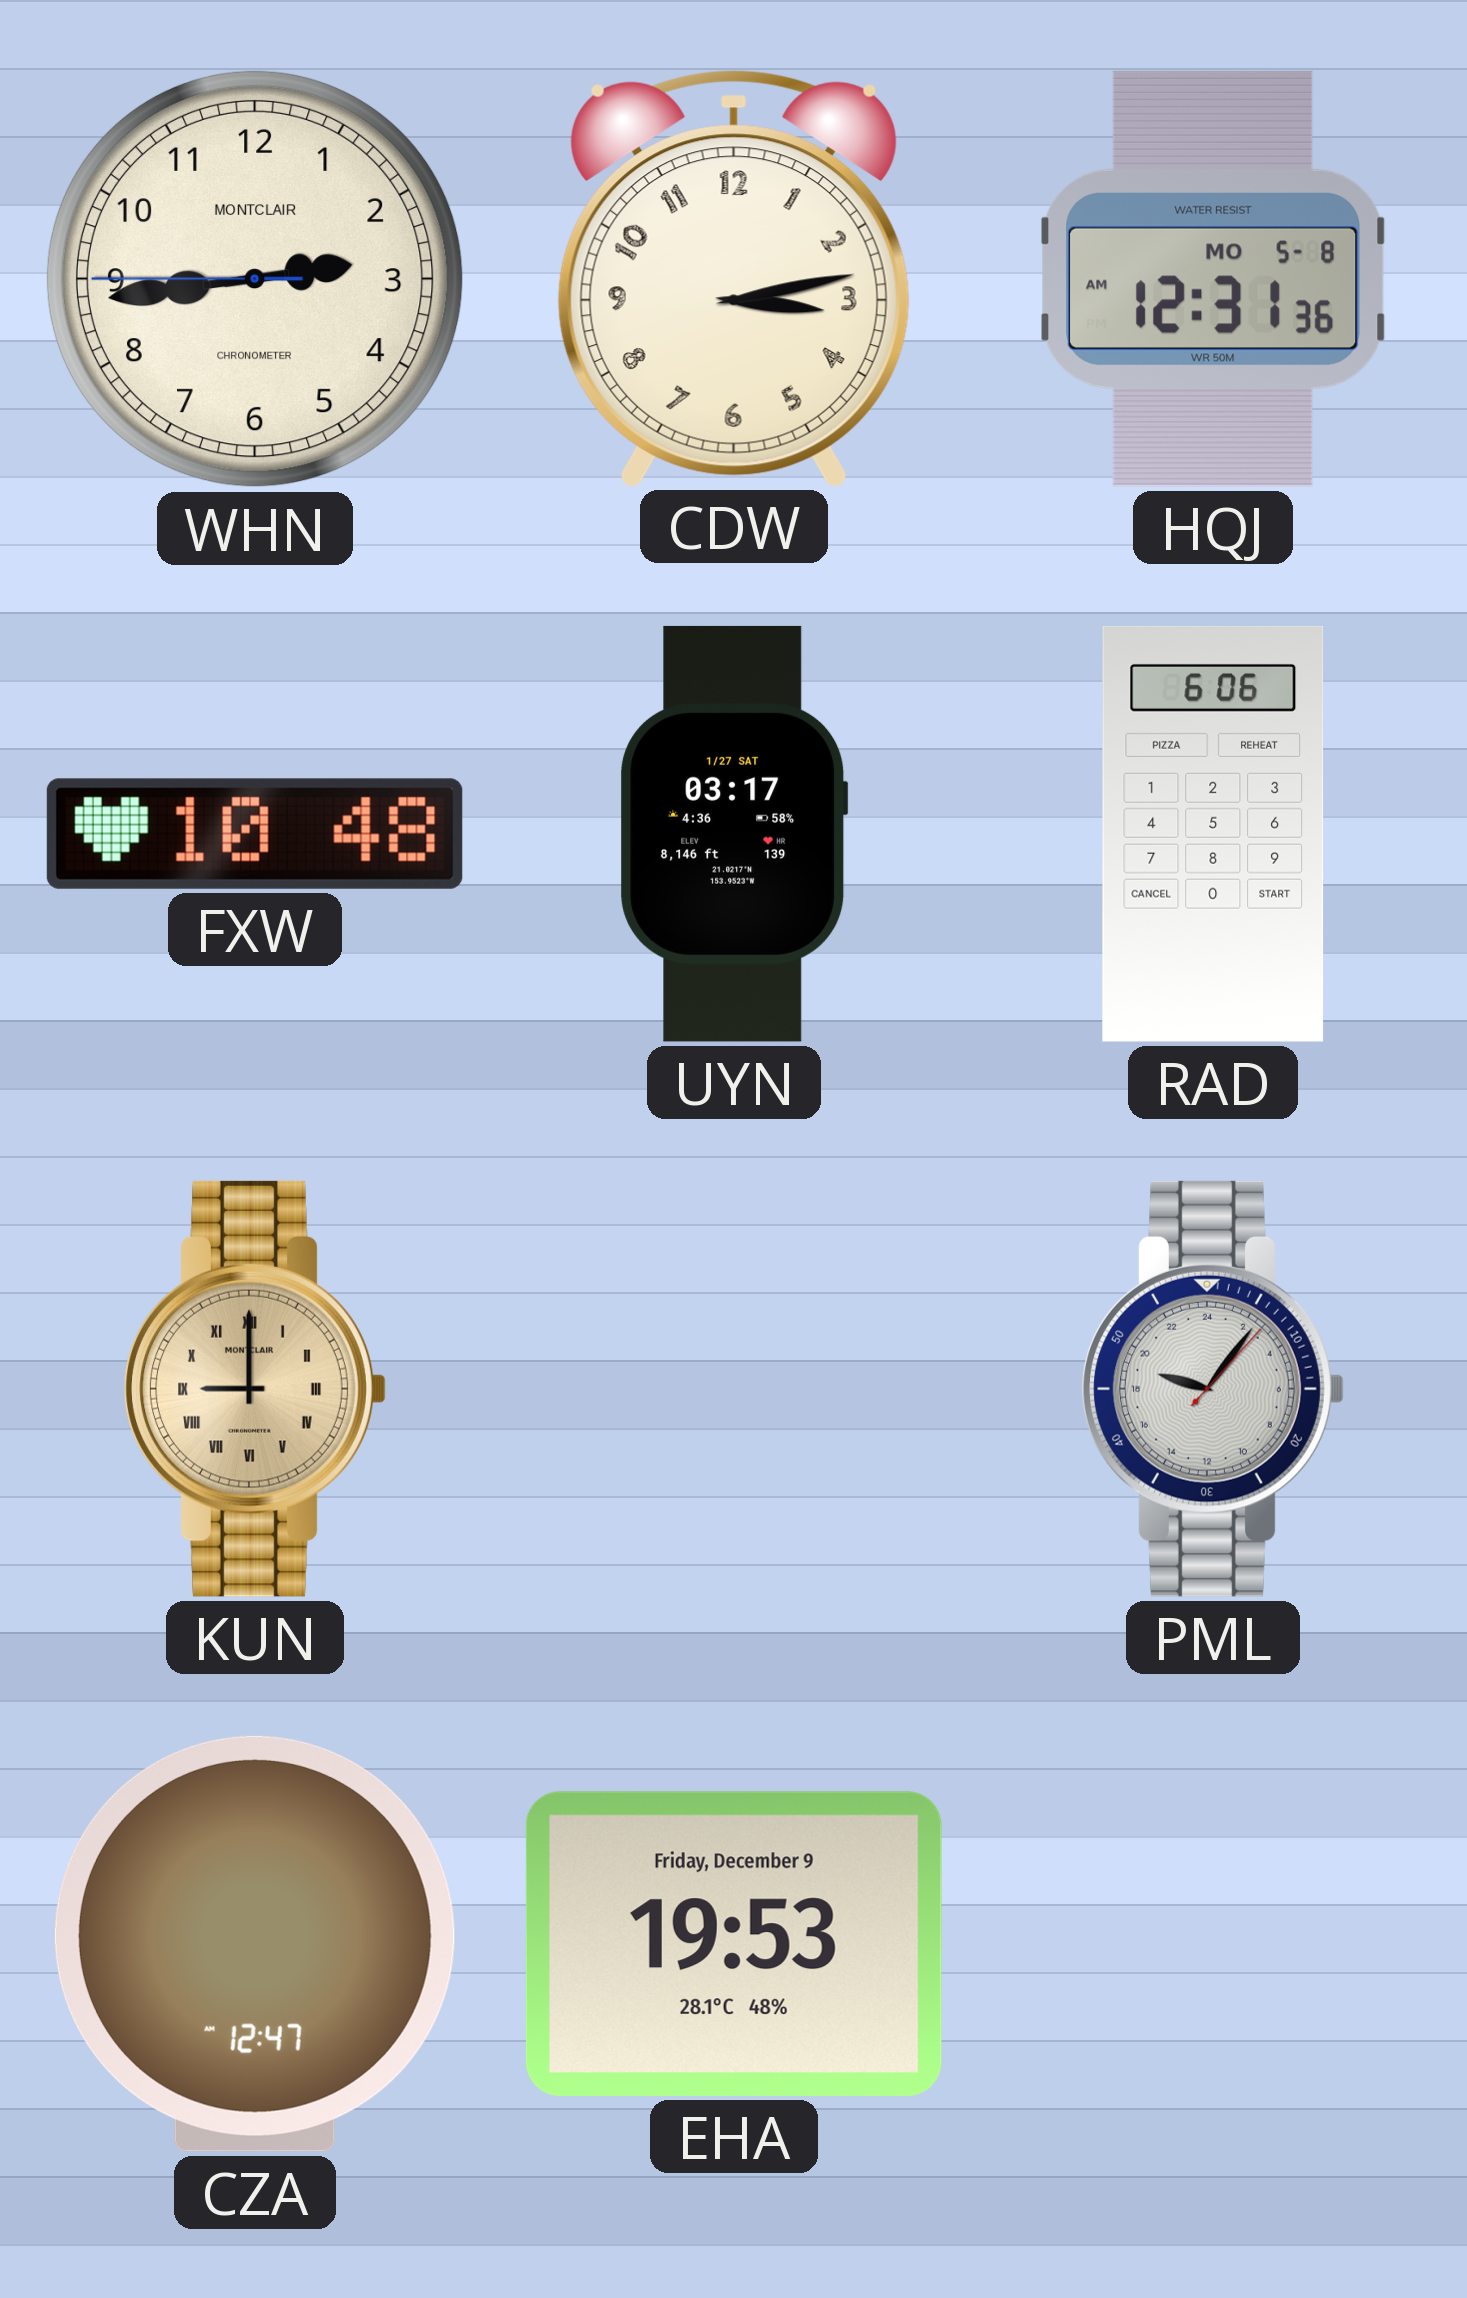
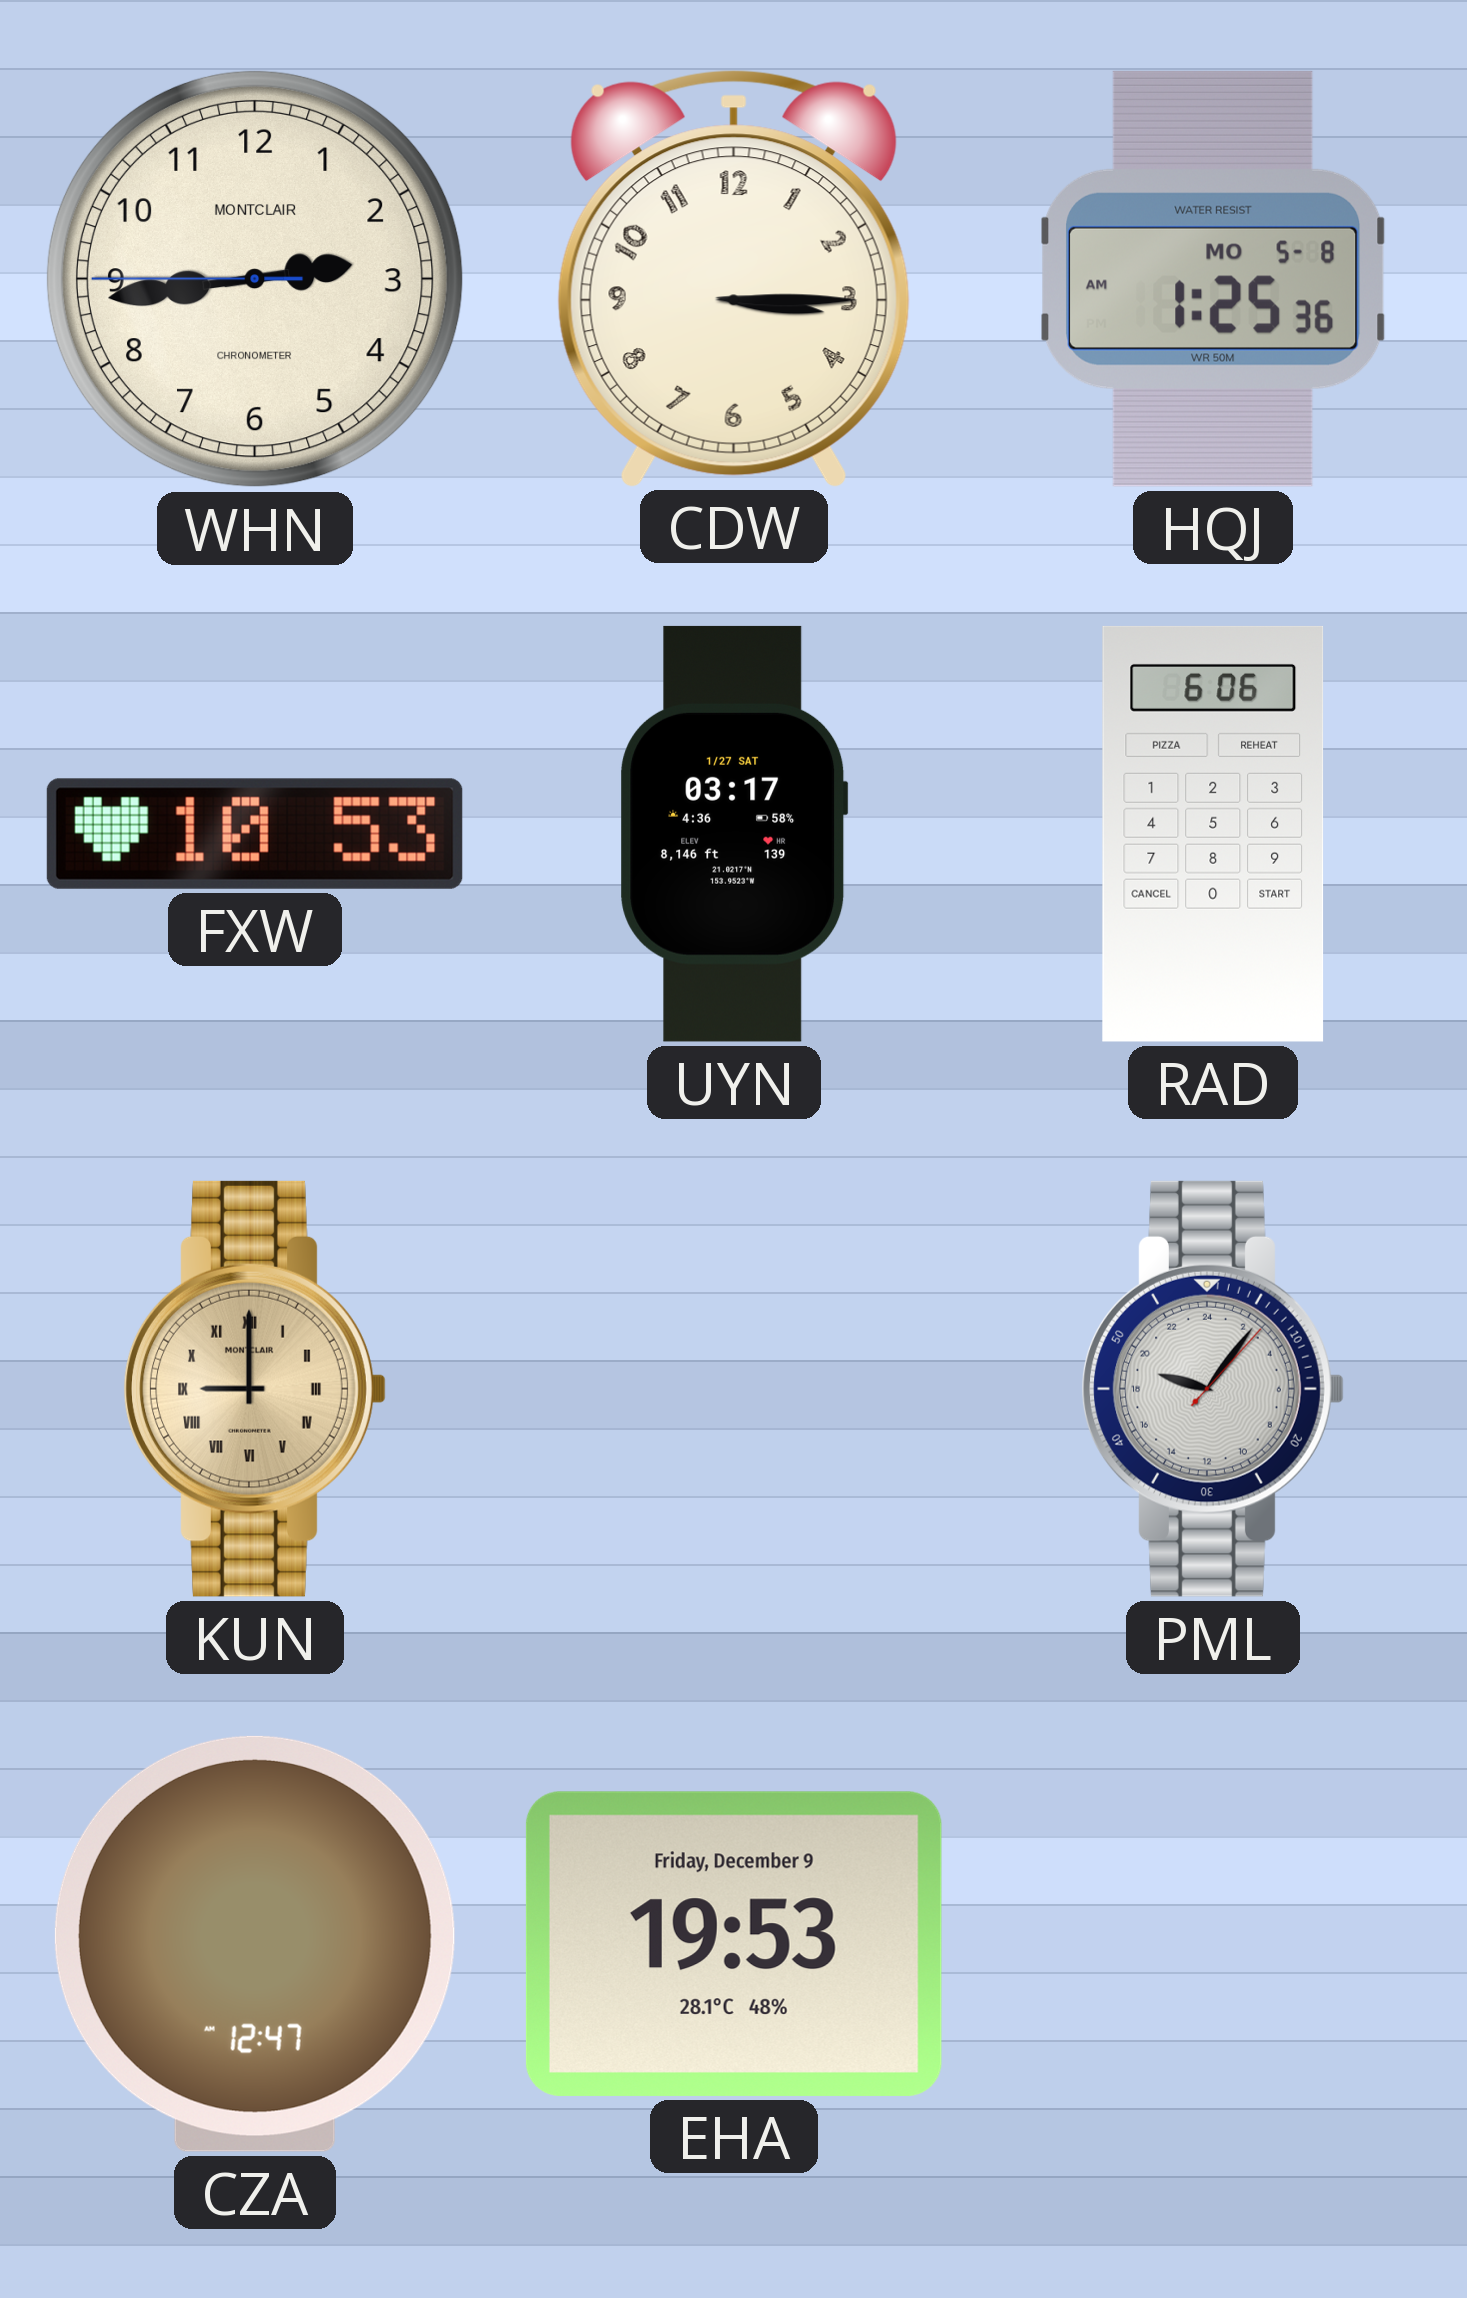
CDW: 3:13 -> 3:15
HQJ: 12:31 -> 1:25
FXW: 10:48 -> 10:53
